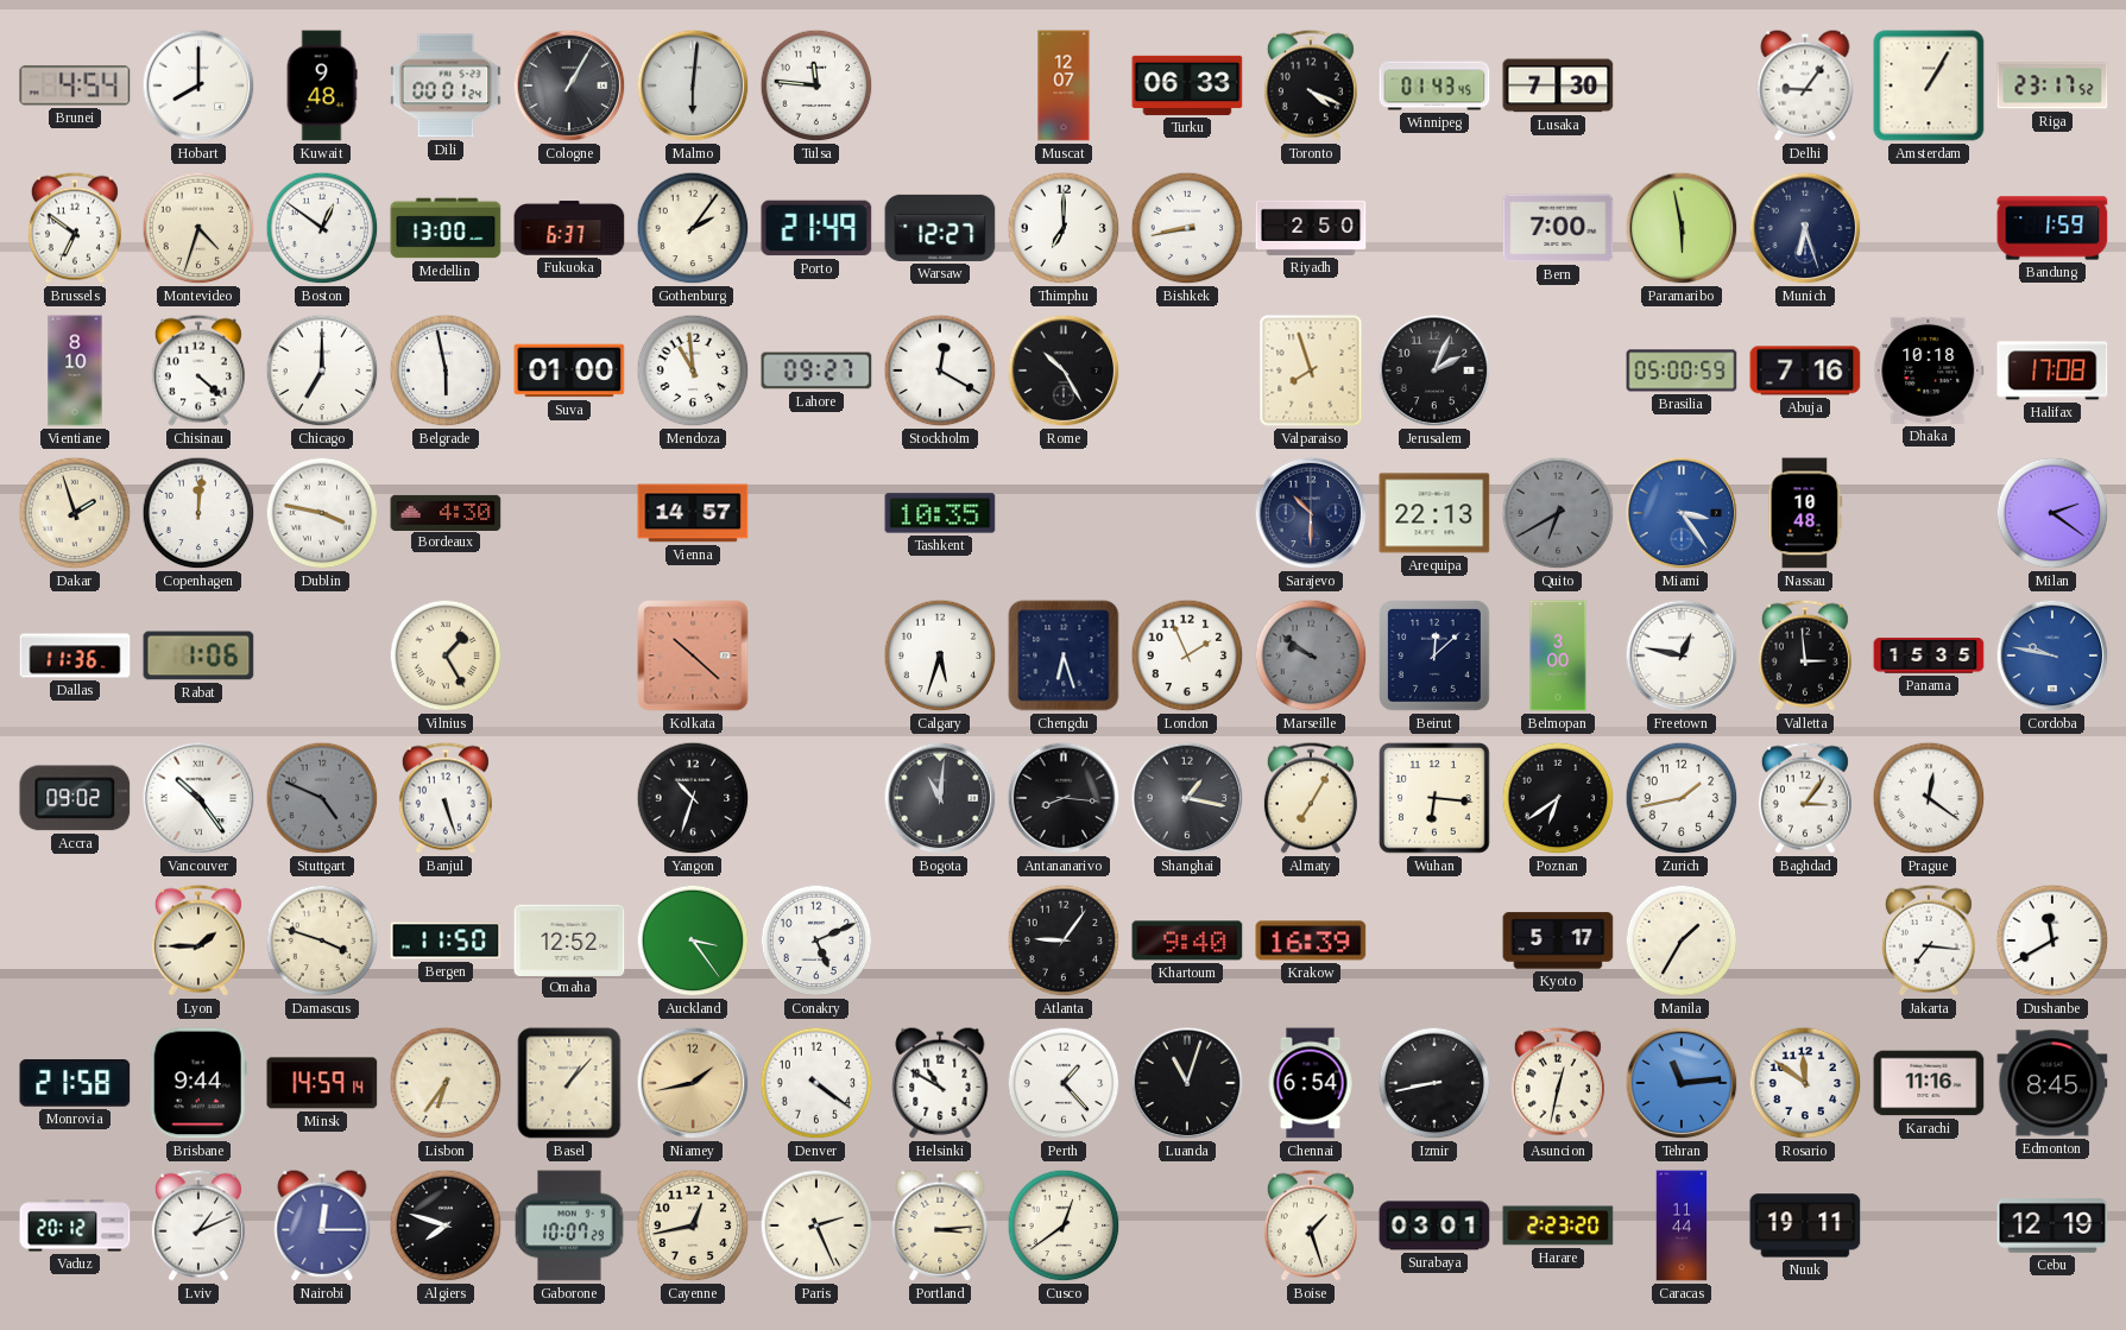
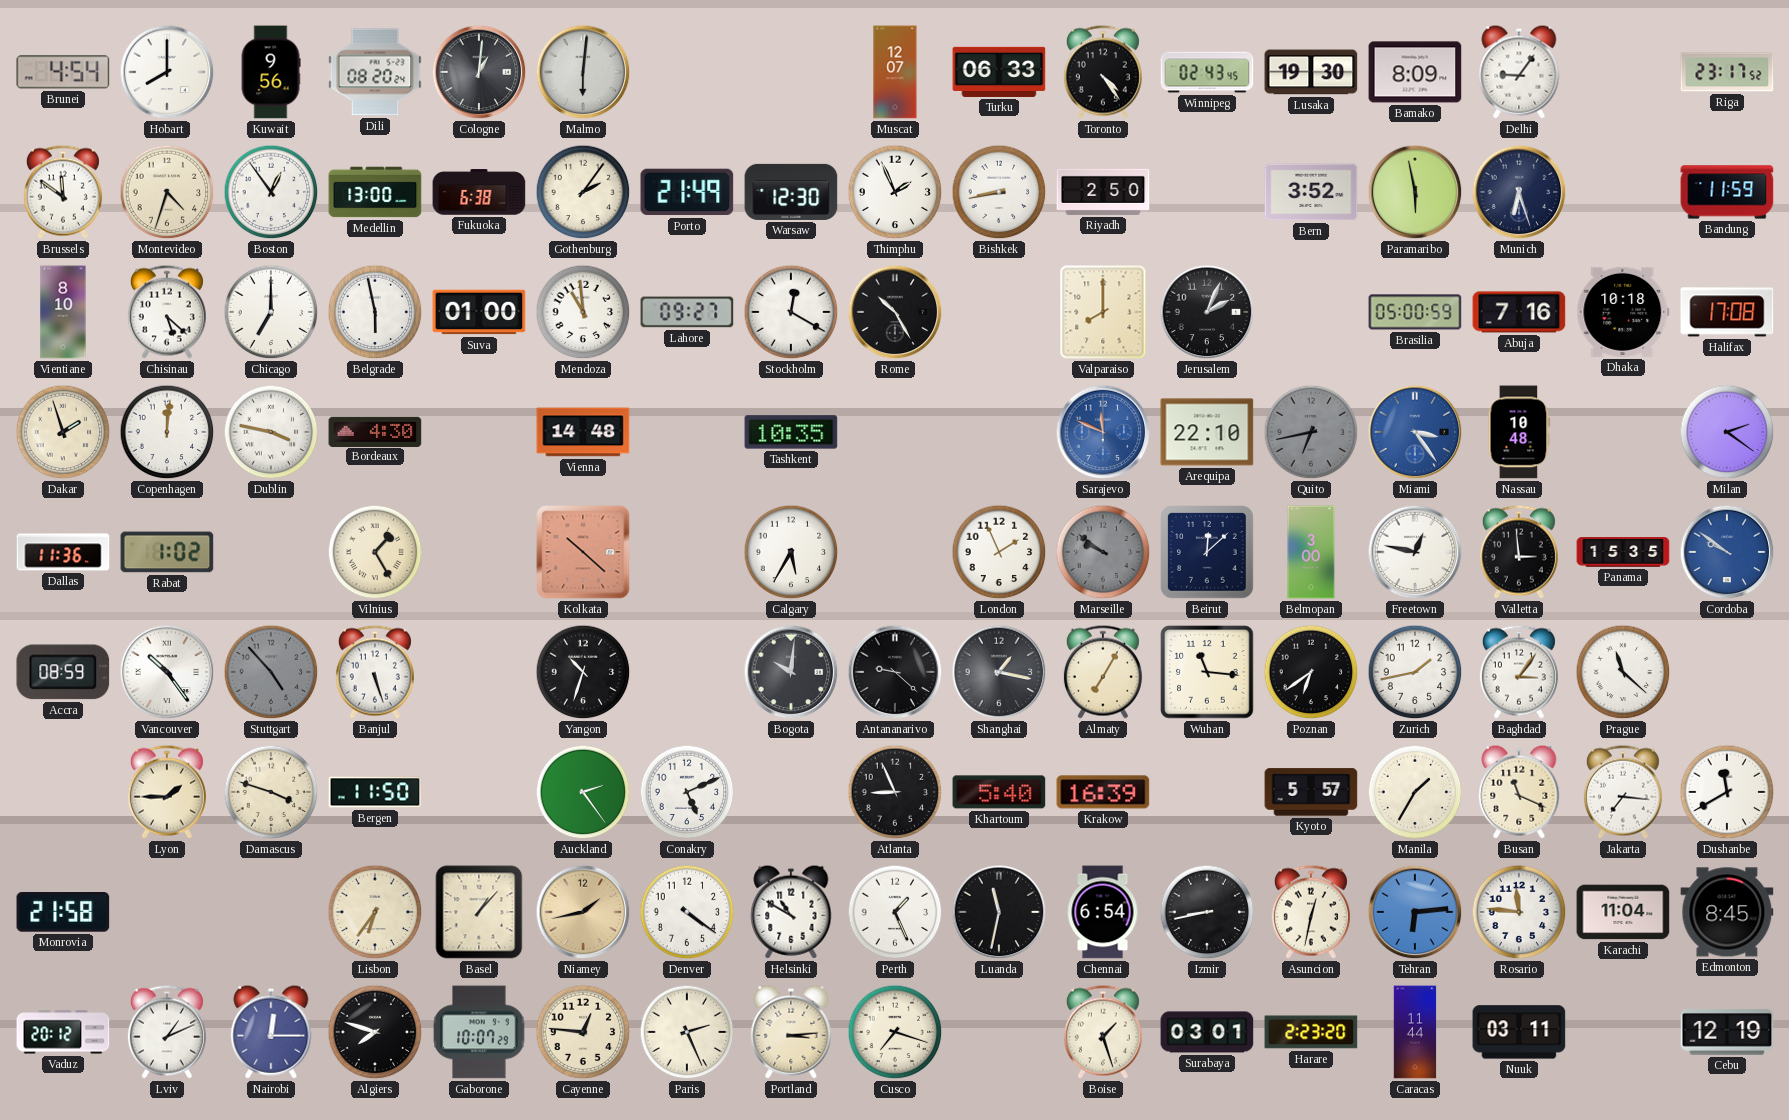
Kuwait: 9:48 -> 9:56
Dili: 00:01 -> 08:20
Cologne: 1:05 -> 1:01
Tulsa: 11:46 -> none
Toronto: 4:19 -> 4:24
Winnipeg: 01:43 -> 02:43
Lusaka: 7:30 -> 19:30
Bamako: none -> 8:09
Amsterdam: 1:05 -> none
Brussels: 6:51 -> 11:51
Boston: 12:51 -> 12:54
Fukuoka: 6:37 -> 6:38
Warsaw: 12:27 -> 12:30
Thimphu: 7:00 -> 1:56
Bern: 7:00 -> 3:52
Bandung: 1:59 -> 11:59
Chisinau: 4:22 -> 5:22
Valparaiso: 7:57 -> 8:00
Vienna: 14:57 -> 14:48
Sarajevo: 10:30 -> 11:49
Sarajevo dial: navy -> blue
Arequipa: 22:13 -> 22:10
Quito: 6:40 -> 6:43
Rabat: 1:06 -> 1:02
Calgary: 5:33 -> 5:35
Chengdu: 6:27 -> none
Cordoba: 9:47 -> 9:51
Accra: 09:02 -> 08:59
Stuttgart: 4:49 -> 4:53
Bogota: 11:01 -> 10:01
Antananarivo: 8:16 -> 9:22
Wuhan: 6:16 -> 11:16
Prague: 12:21 -> 11:22
Omaha: 12:52 -> none
Auckland: 3:24 -> 2:24
Atlanta: 9:06 -> 8:56
Khartoum: 9:40 -> 5:40
Kyoto: 5:17 -> 5:57
Busan: none -> 11:19
Brisbane: 9:44 -> none
Minsk: 14:59 -> none
Perth: 1:23 -> 1:26
Luanda: 11:03 -> 11:32
Tehran: 11:14 -> 6:14
Rosario: 11:51 -> 11:46
Karachi: 11:16 -> 11:04
Cayenne: 12:43 -> 12:46
Cusco: 12:39 -> 7:18
Nuuk: 19:11 -> 03:11
